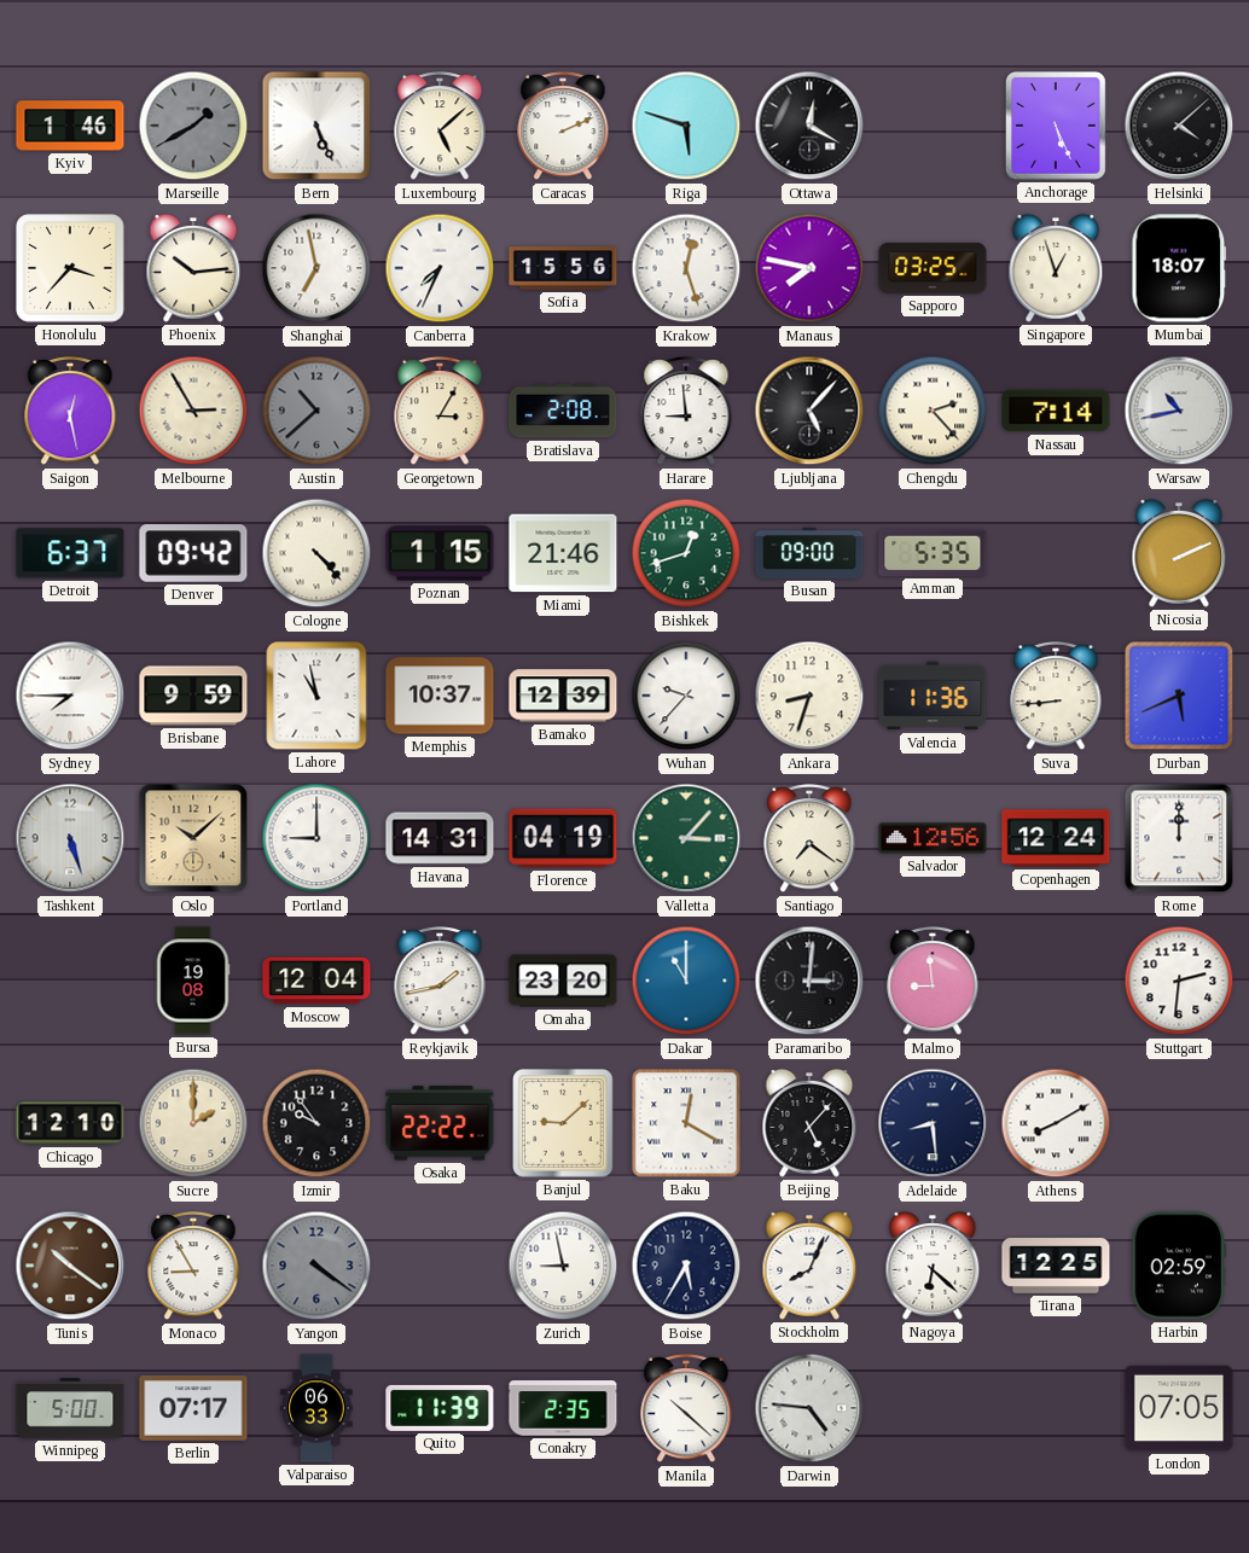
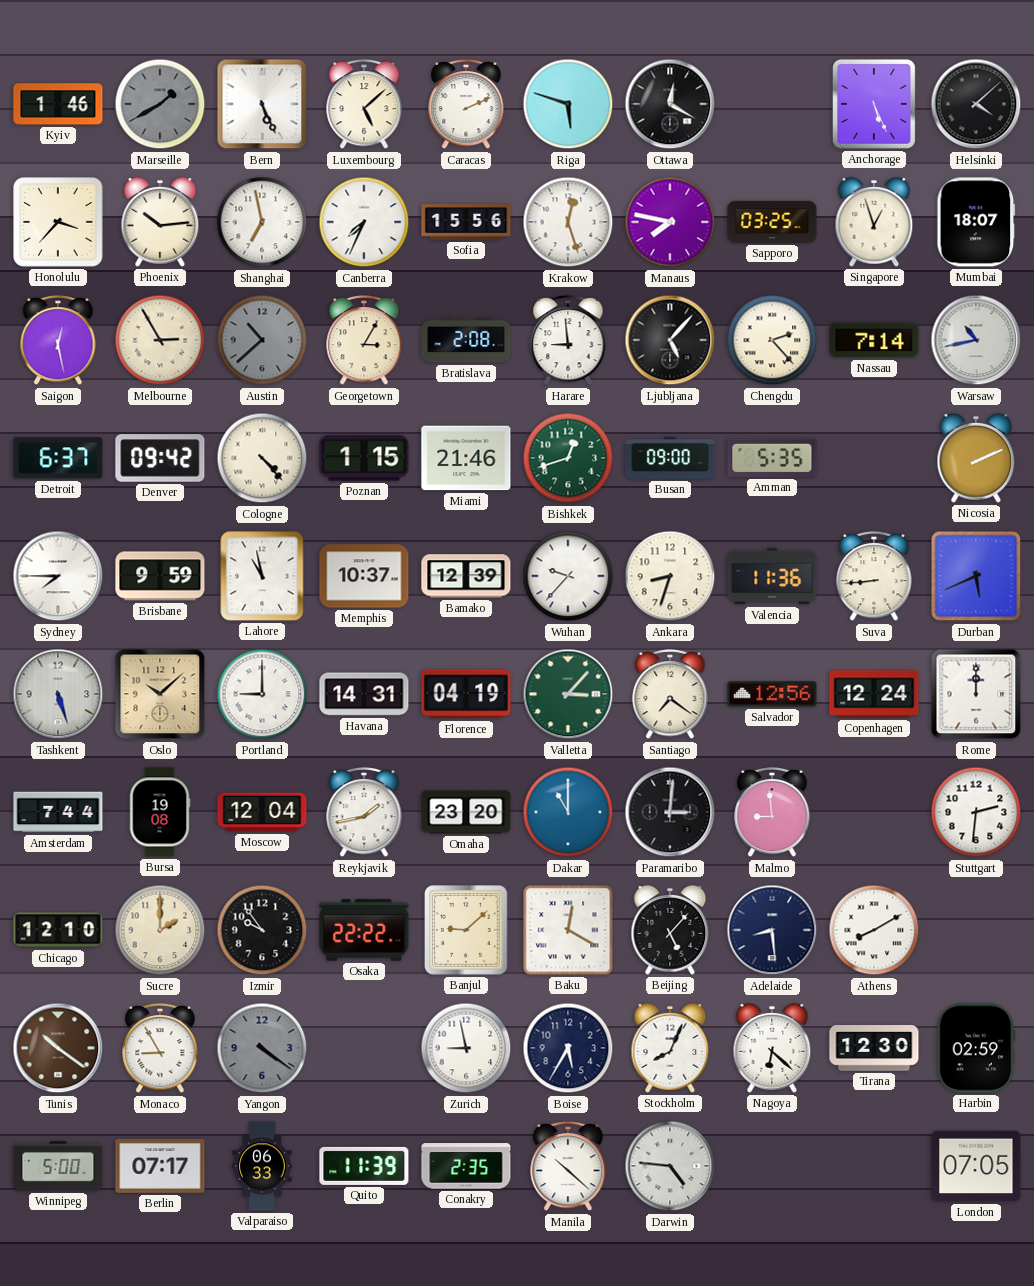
Amsterdam: none -> 7:44
Tirana: 12:25 -> 12:30
